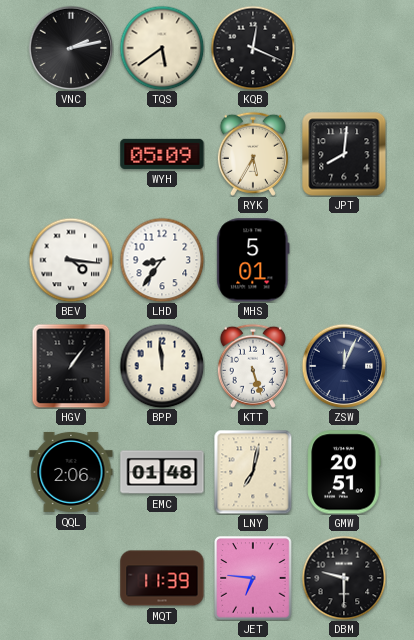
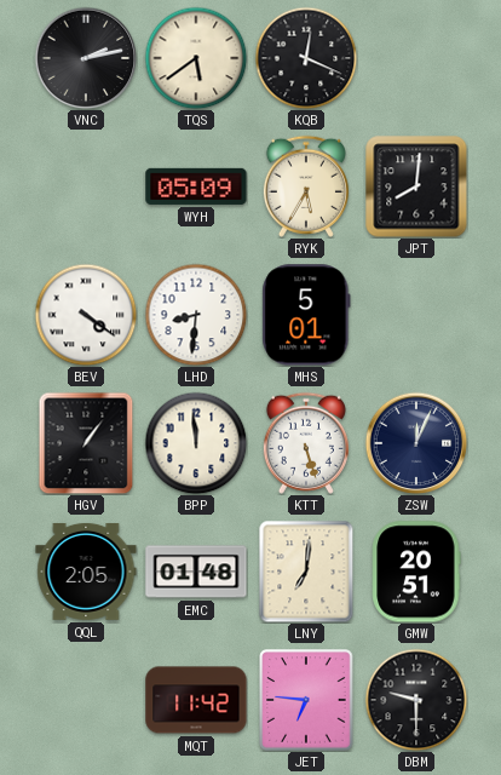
BEV: 4:16 -> 4:21
LHD: 8:36 -> 8:31
QQL: 2:06 -> 2:05
LNY: 7:02 -> 7:01
MQT: 11:39 -> 11:42
